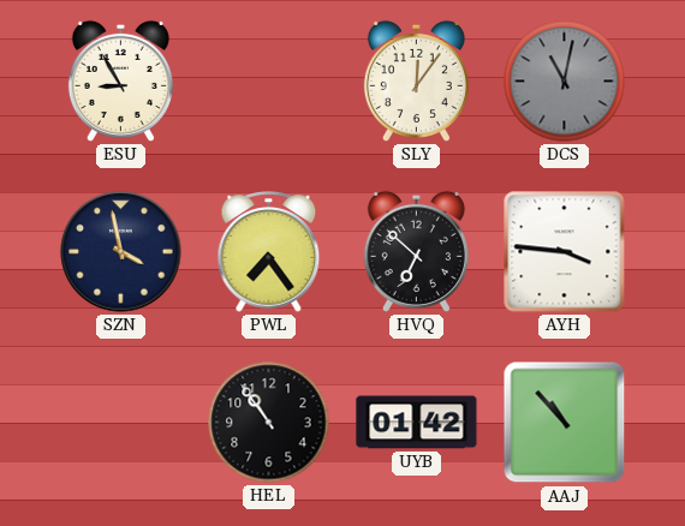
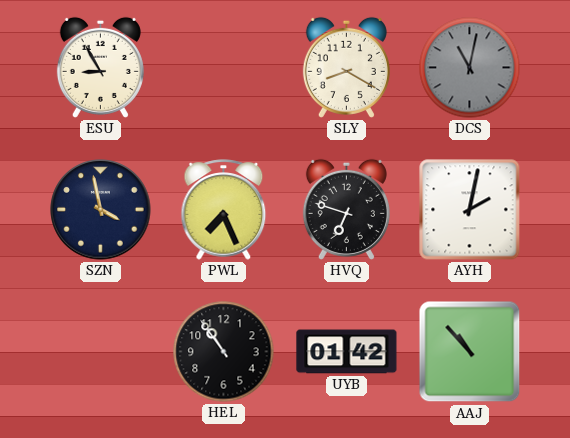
SLY: 12:06 -> 8:20
PWL: 7:24 -> 7:26
HVQ: 6:52 -> 6:48
AYH: 3:46 -> 2:02
